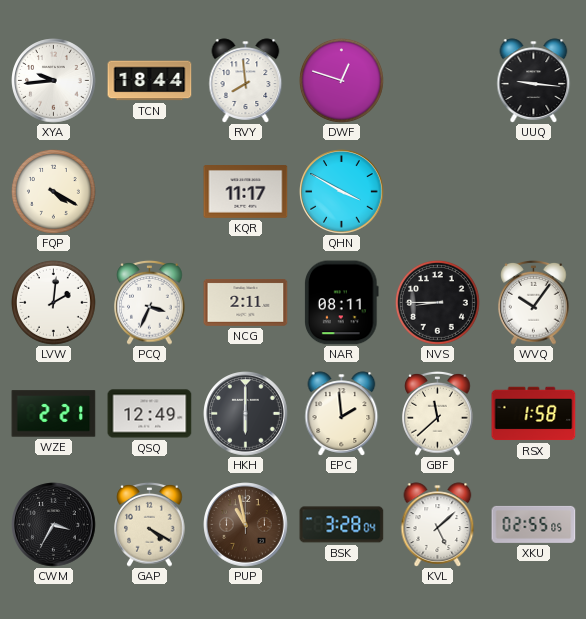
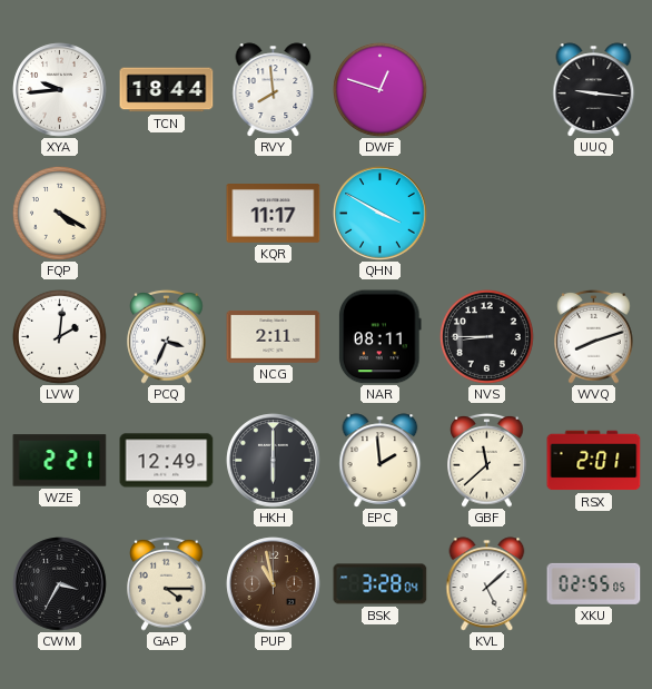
WVQ: 10:06 -> 8:12
RSX: 1:58 -> 2:01
GAP: 4:20 -> 4:15
